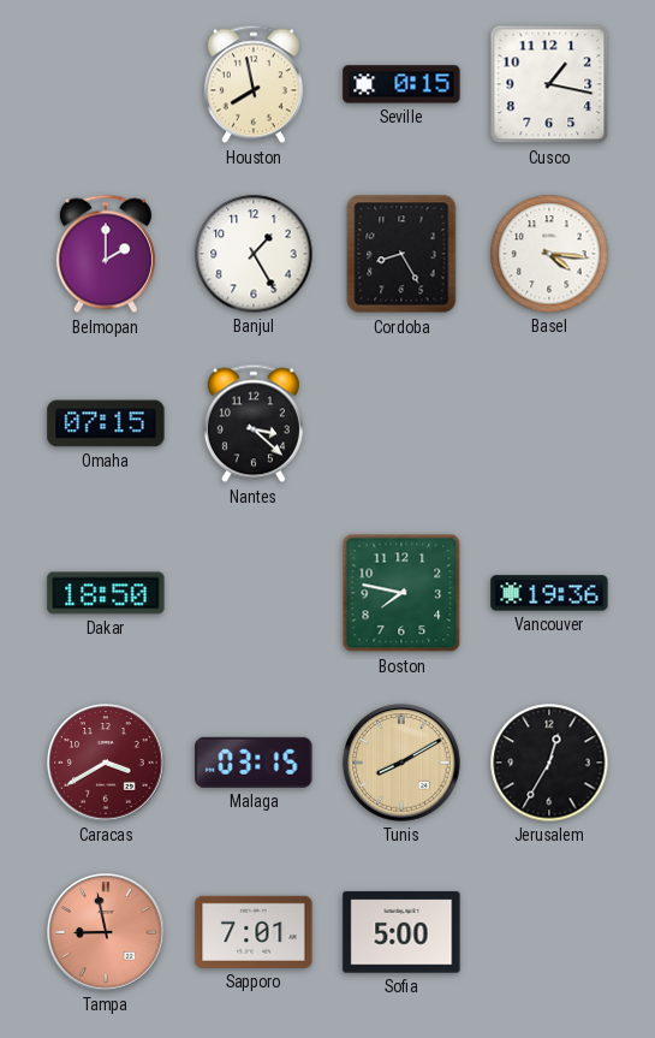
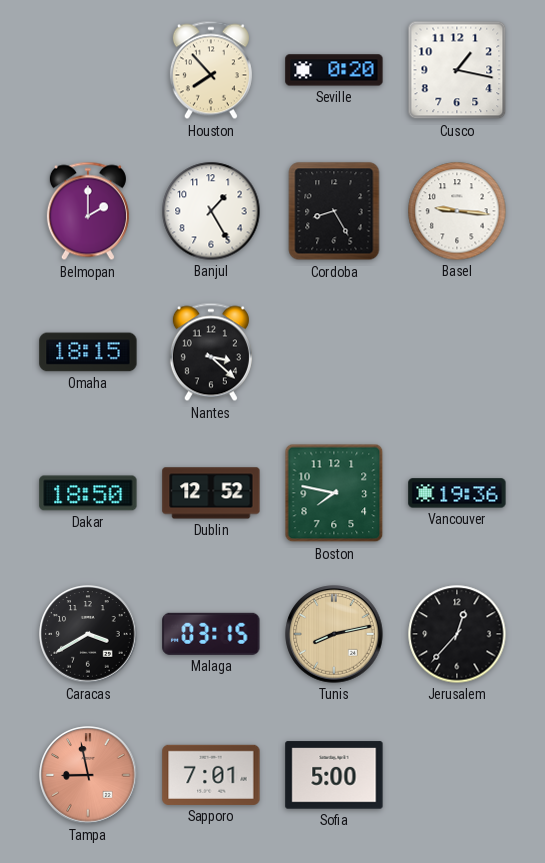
Houston: 7:58 -> 7:53
Seville: 0:15 -> 0:20
Basel: 4:16 -> 9:16
Omaha: 07:15 -> 18:15
Dublin: none -> 12:52
Caracas dial: burgundy -> black
Tunis: 8:10 -> 8:13
Jerusalem: 12:35 -> 12:37
